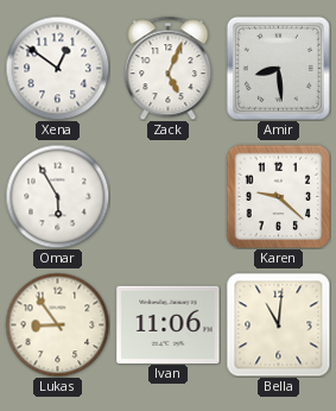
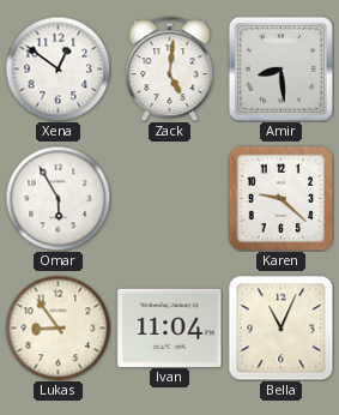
Zack: 5:04 -> 5:01
Ivan: 11:06 -> 11:04
Bella: 11:01 -> 11:04
